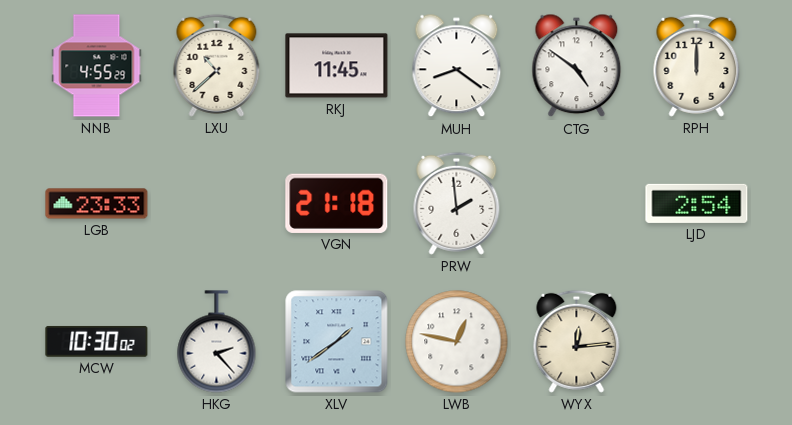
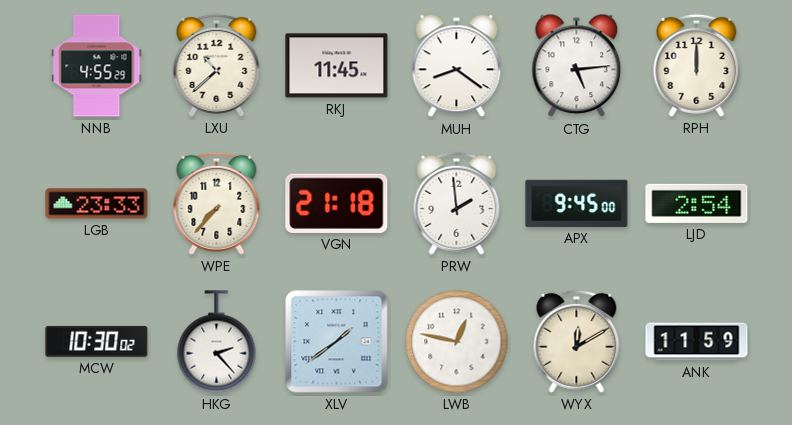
CTG: 4:51 -> 5:14
WPE: none -> 7:37
APX: none -> 9:45
WYX: 12:14 -> 12:10
ANK: none -> 11:59
